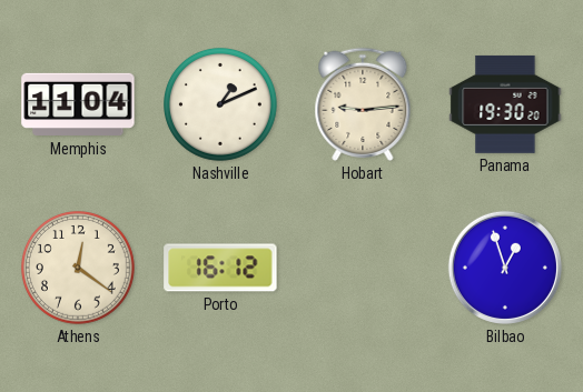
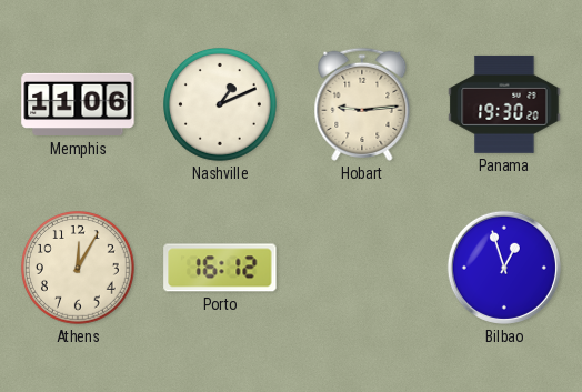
Memphis: 11:04 -> 11:06
Athens: 12:21 -> 12:05
